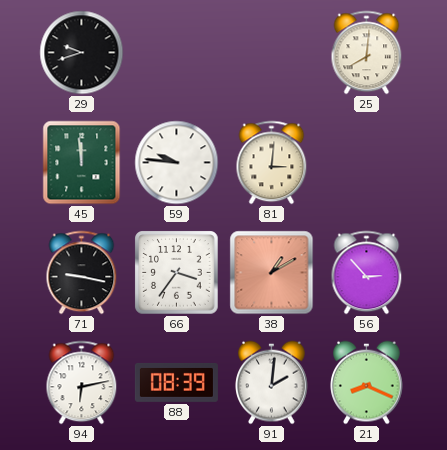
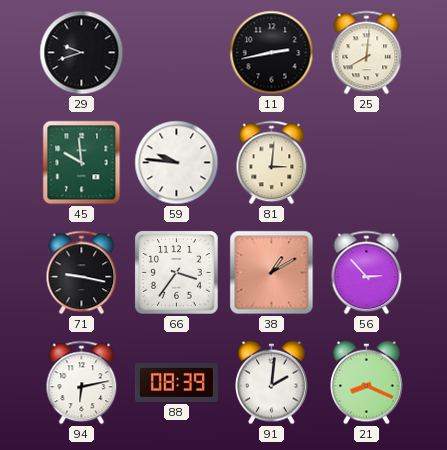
11: none -> 2:43
45: 11:59 -> 9:59
